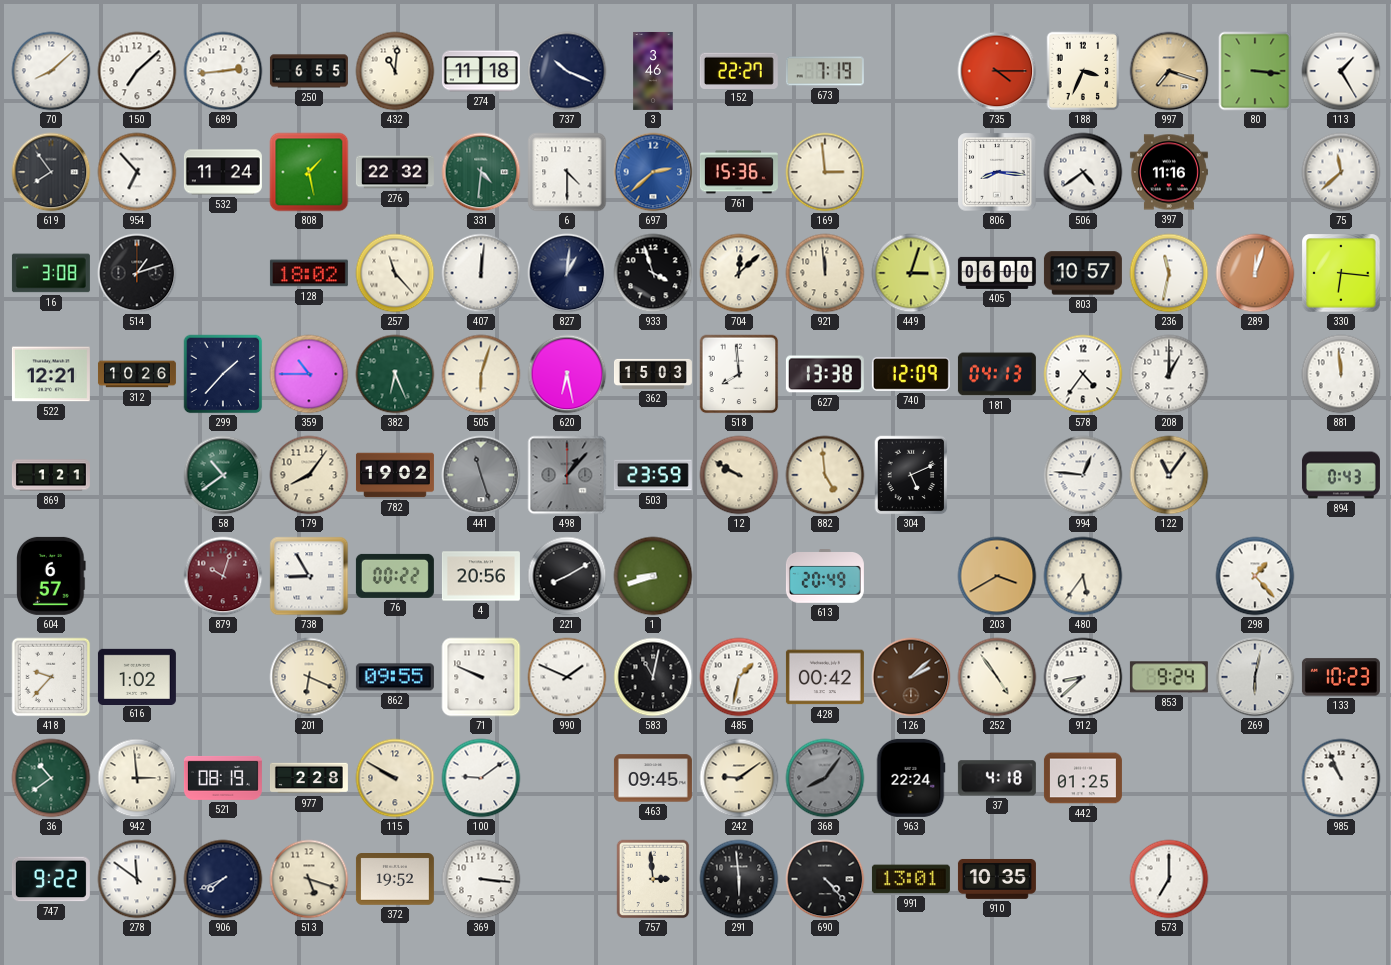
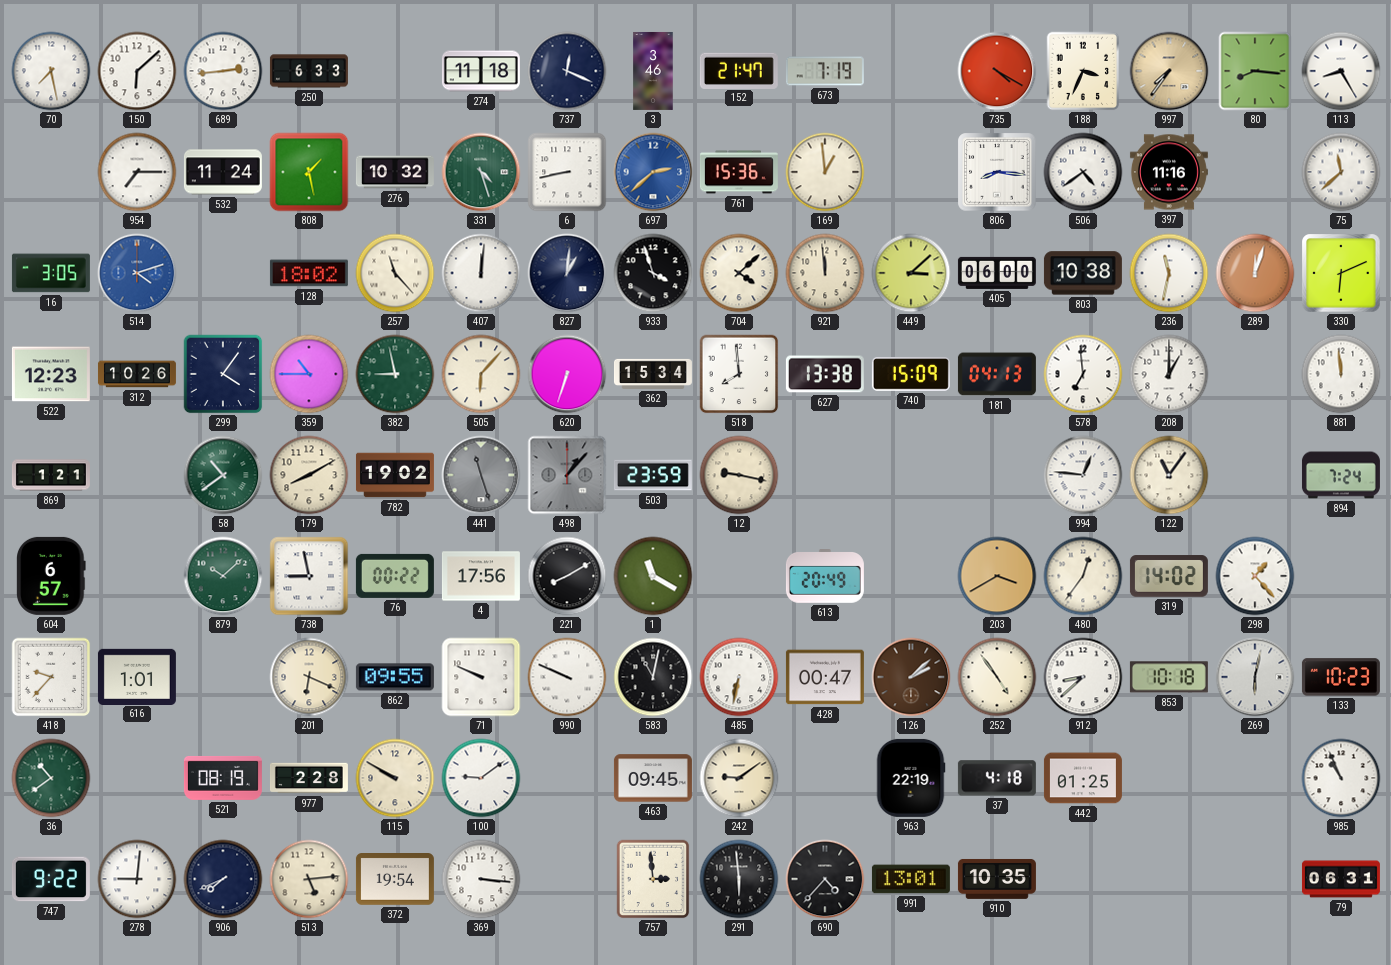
70: 8:08 -> 7:28
150: 7:08 -> 6:08
250: 6:55 -> 6:33
432: 11:01 -> none
737: 10:19 -> 12:19
152: 22:27 -> 21:47
735: 4:15 -> 4:20
997: 7:18 -> 7:36
80: 3:16 -> 8:16
113: 1:25 -> 8:25
619: 7:54 -> none
954: 6:53 -> 7:15
276: 22:32 -> 10:32
331: 4:31 -> 4:27
6: 4:30 -> 8:43
169: 2:59 -> 12:59
16: 3:08 -> 3:05
514: 1:12 -> 4:12
514 dial: black -> blue
704: 12:08 -> 4:08
449: 3:03 -> 3:08
803: 10:57 -> 10:38
330: 6:16 -> 6:11
522: 12:21 -> 12:23
299: 1:37 -> 4:06
382: 6:26 -> 8:58
505: 6:03 -> 6:07
620: 6:28 -> 6:33
362: 15:03 -> 15:34
740: 12:09 -> 15:09
578: 4:36 -> 6:59
179: 8:06 -> 8:10
12: 9:50 -> 9:17
882: 4:59 -> none
304: 5:11 -> none
894: 0:43 -> 7:24
879: 10:03 -> 10:08
879 dial: burgundy -> green
738: 8:55 -> 8:58
4: 20:56 -> 17:56
1: 8:42 -> 11:20
480: 5:36 -> 12:36
319: none -> 14:02
616: 1:02 -> 1:01
990: 1:49 -> 9:49
485: 1:32 -> 6:32
428: 00:42 -> 00:47
853: 9:24 -> 10:18
942: 2:59 -> none
368: 8:06 -> none
963: 22:24 -> 22:19
278: 11:51 -> 9:01
513: 5:18 -> 5:14
372: 19:52 -> 19:54
690: 4:23 -> 4:37
573: 7:00 -> none
79: none -> 06:31
